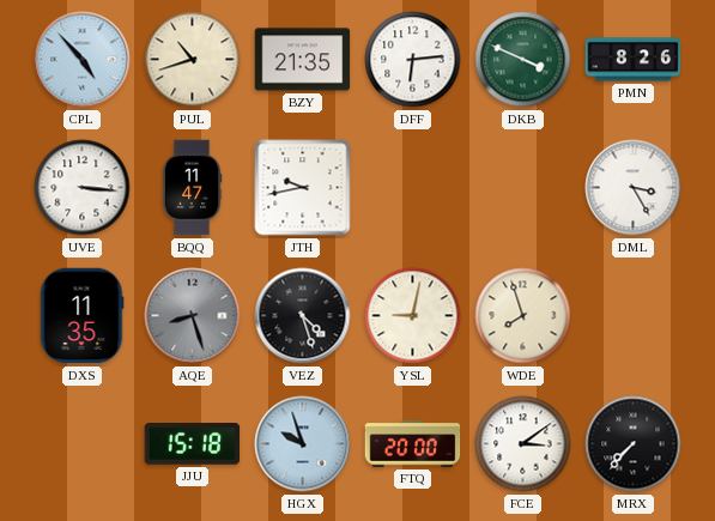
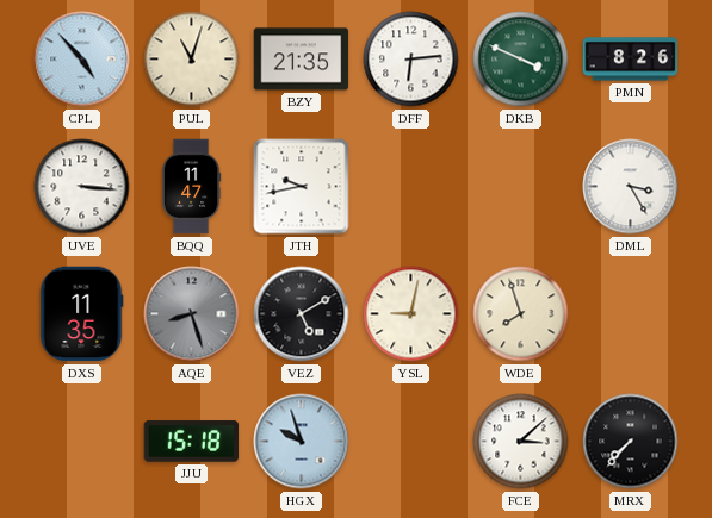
PUL: 10:42 -> 11:03
VEZ: 4:27 -> 5:10
FTQ: 20:00 -> none
FCE: 3:09 -> 3:08
